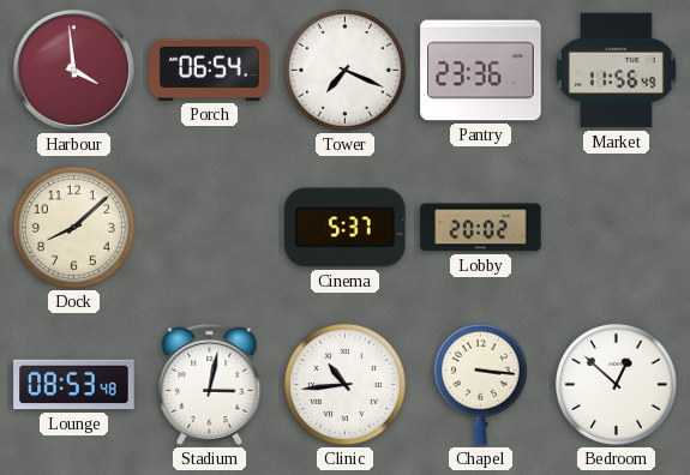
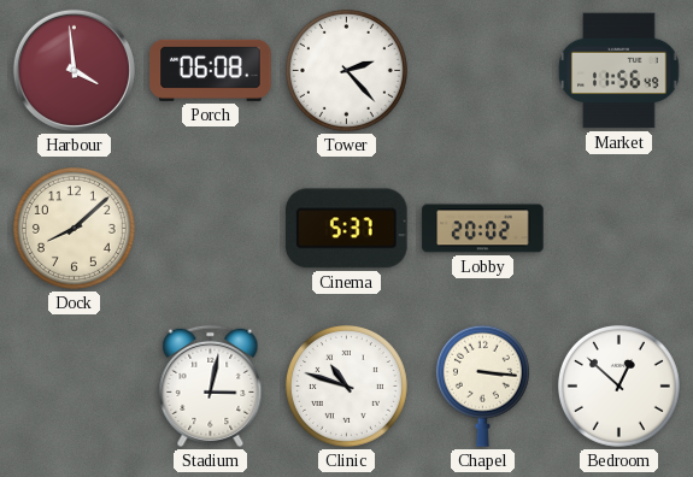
Porch: 06:54 -> 06:08
Tower: 7:19 -> 2:23
Pantry: 23:36 -> none
Lounge: 08:53 -> none
Clinic: 10:44 -> 10:48
